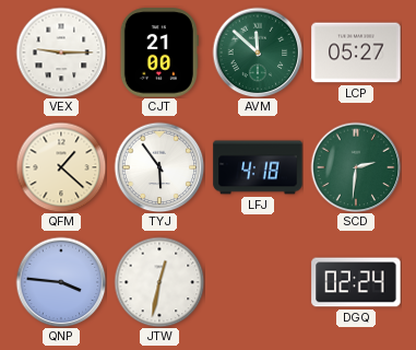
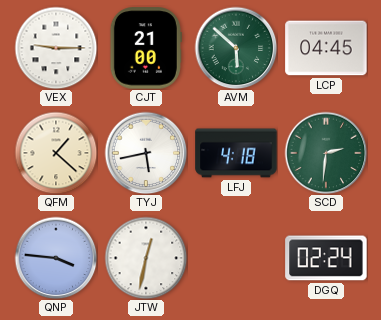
AVM: 11:52 -> 5:52
LCP: 05:27 -> 04:45
TYJ: 5:54 -> 5:43
